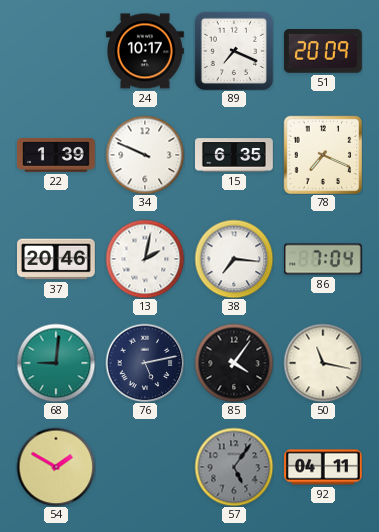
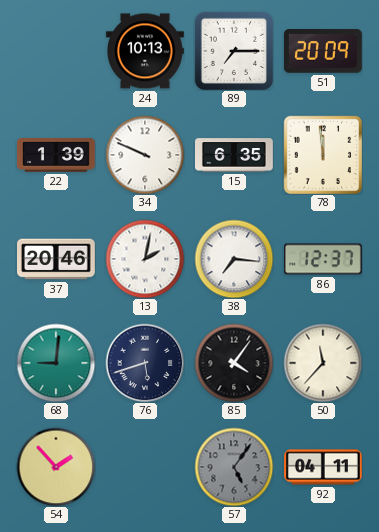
24: 10:17 -> 10:13
89: 7:19 -> 7:15
78: 7:19 -> 11:59
86: 7:04 -> 12:37
76: 5:13 -> 5:42
50: 11:17 -> 11:37
54: 1:50 -> 1:53
